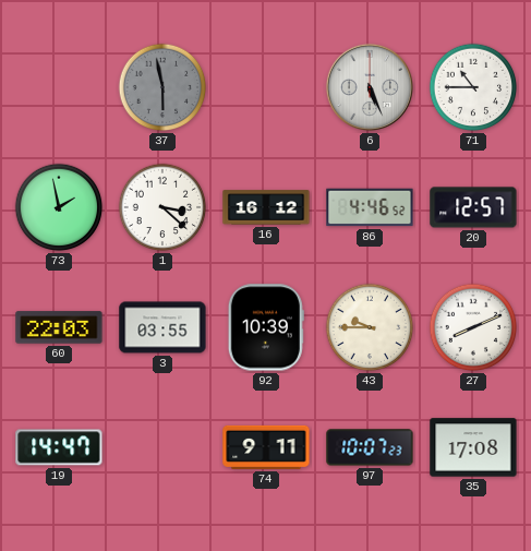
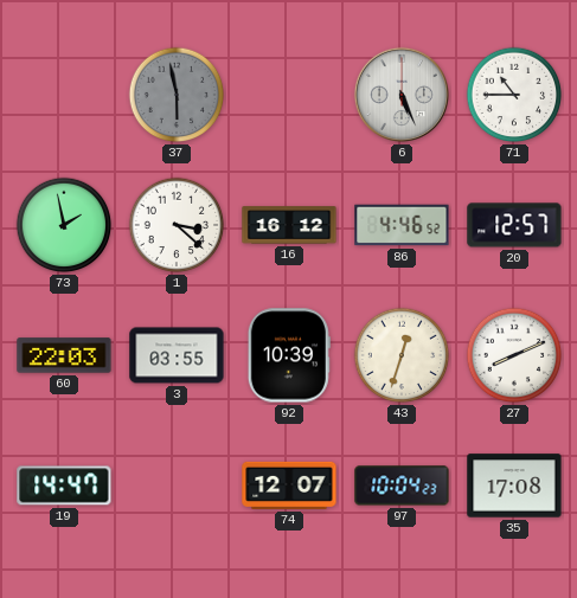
43: 9:45 -> 12:33
74: 9:11 -> 12:07
97: 10:07 -> 10:04
